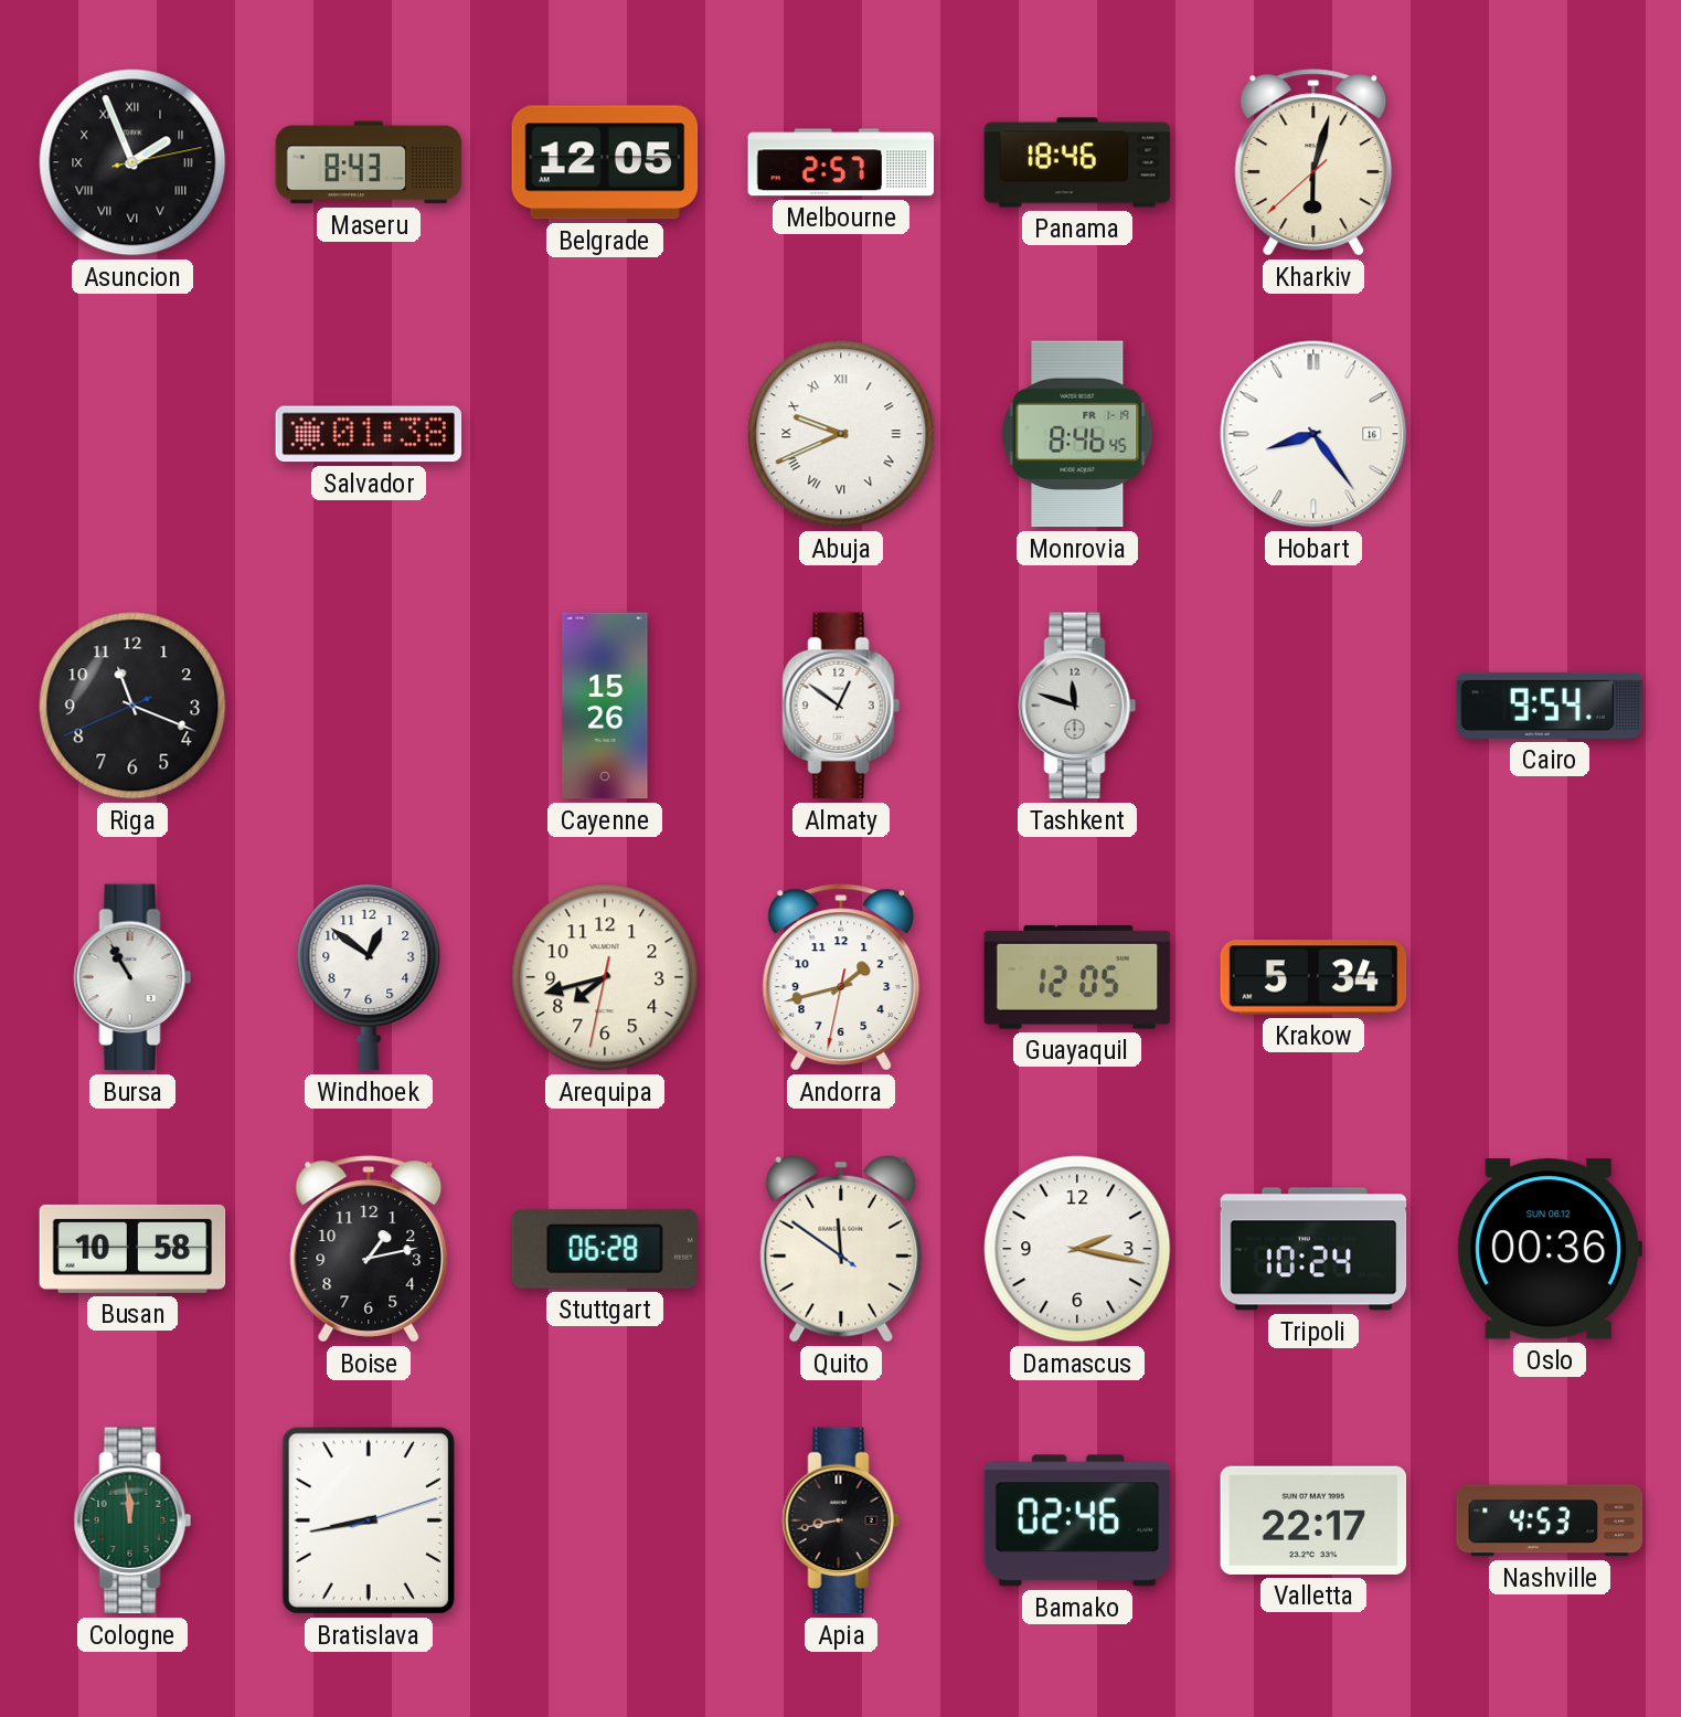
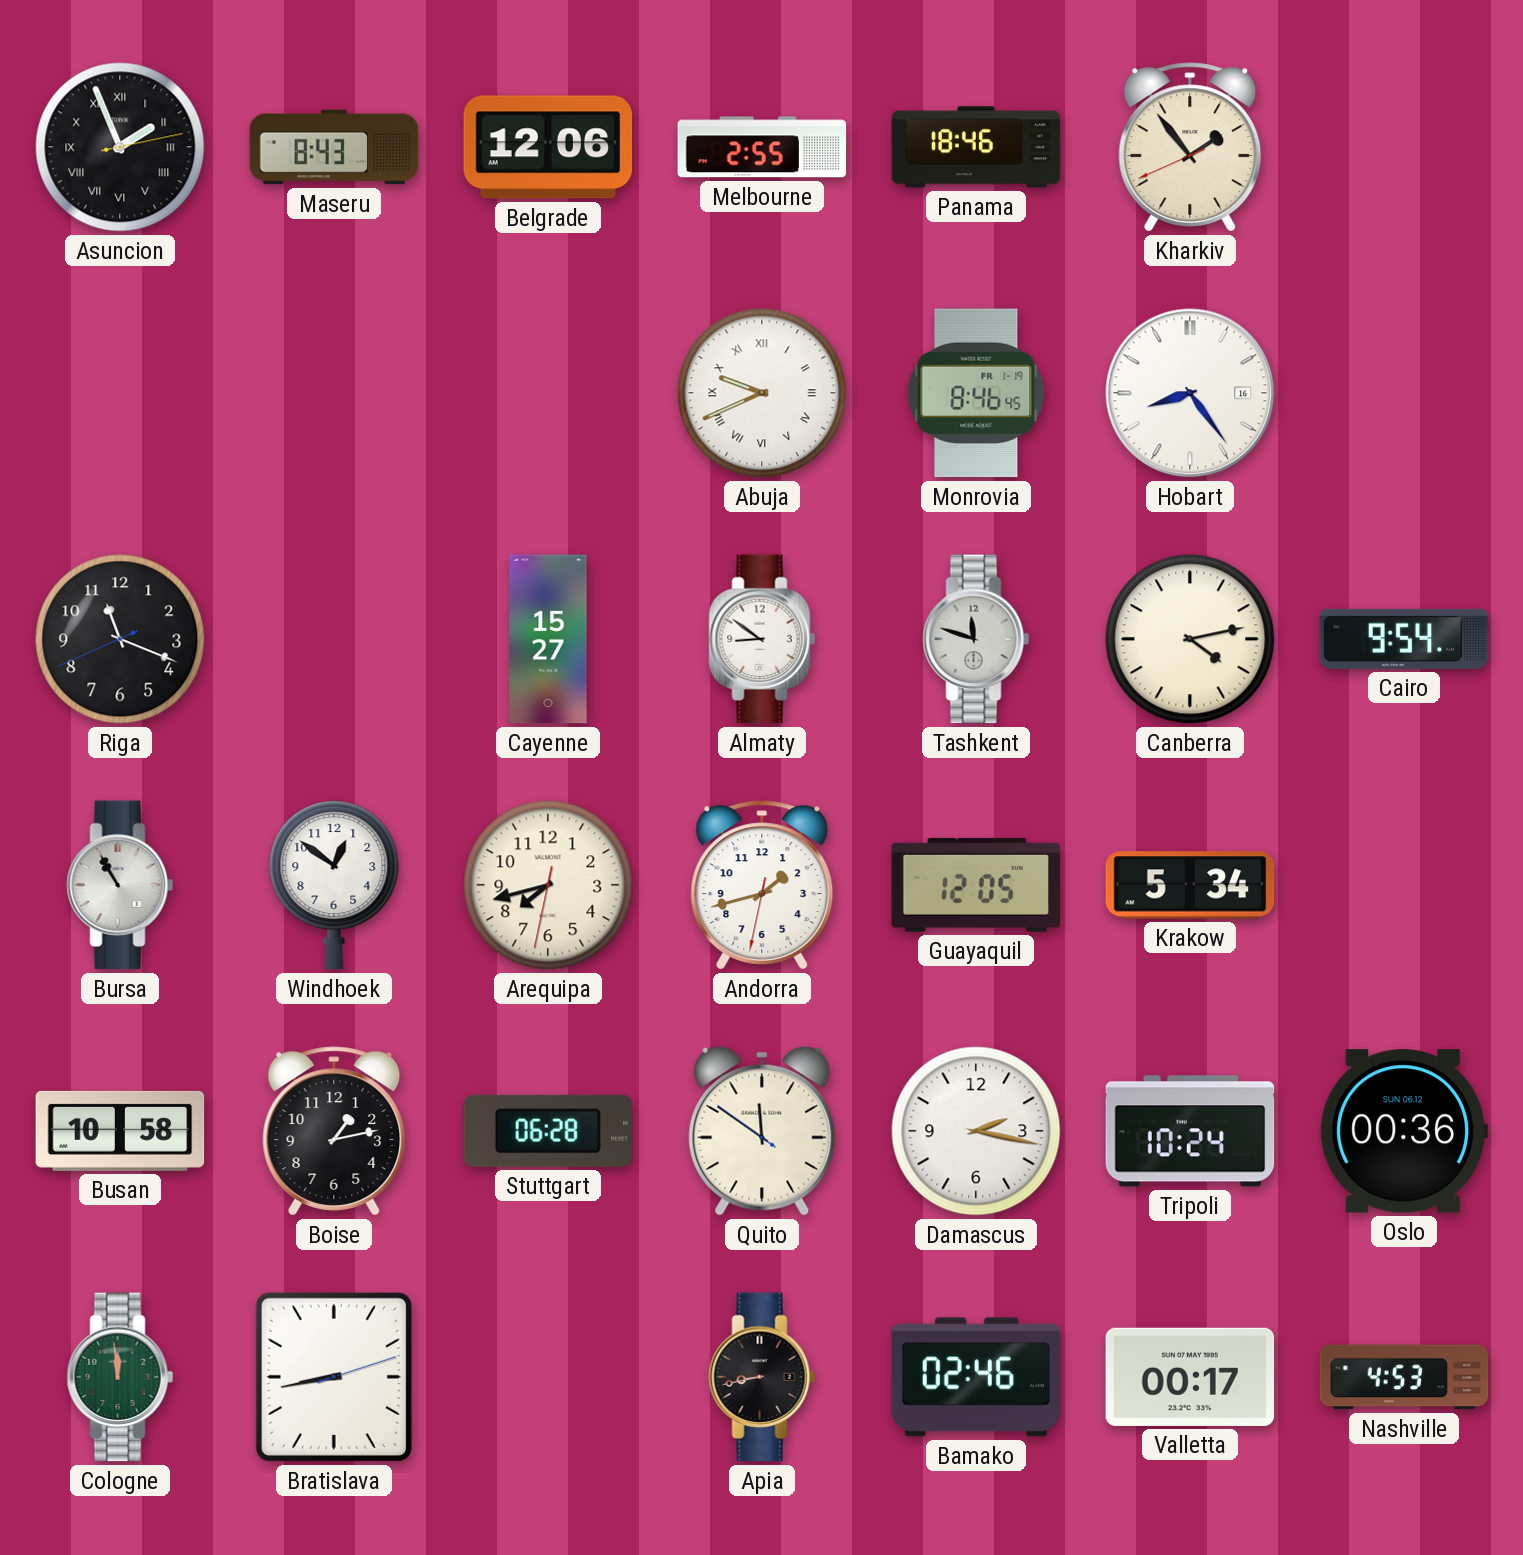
Belgrade: 12:05 -> 12:06
Melbourne: 2:57 -> 2:55
Kharkiv: 6:02 -> 1:53
Salvador: 01:38 -> none
Cayenne: 15:26 -> 15:27
Almaty: 12:51 -> 8:51
Canberra: none -> 4:13
Valletta: 22:17 -> 00:17
